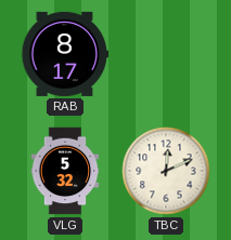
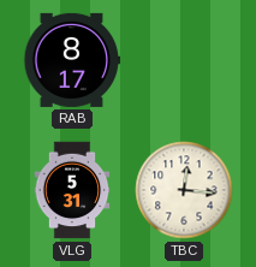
VLG: 5:32 -> 5:31
TBC: 12:11 -> 12:16
